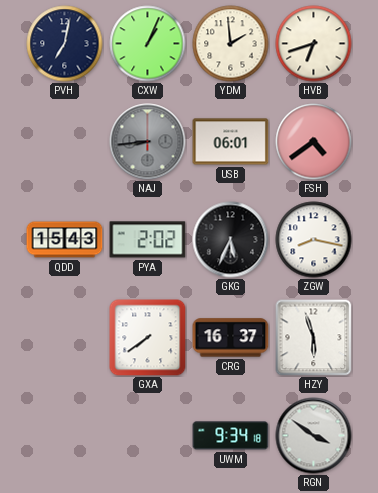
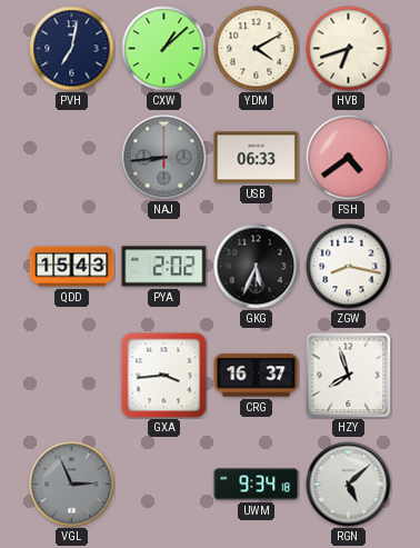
CXW: 1:04 -> 1:08
YDM: 1:59 -> 4:10
USB: 06:01 -> 06:33
GXA: 7:39 -> 3:44
HZY: 5:57 -> 7:57
VGL: none -> 2:56
RGN: 3:51 -> 5:08
